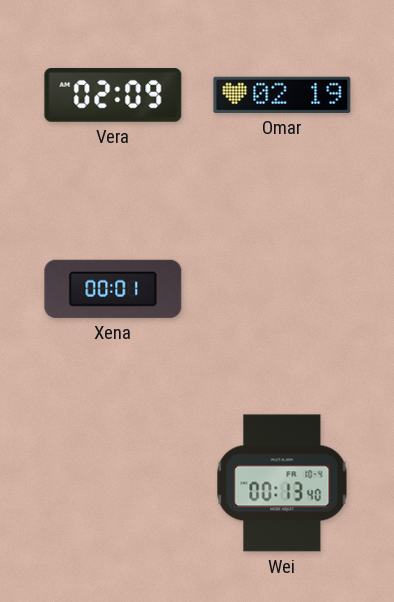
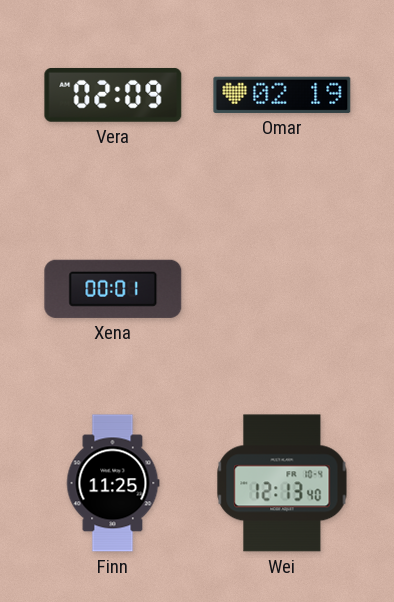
Finn: none -> 11:25
Wei: 00:13 -> 12:13
